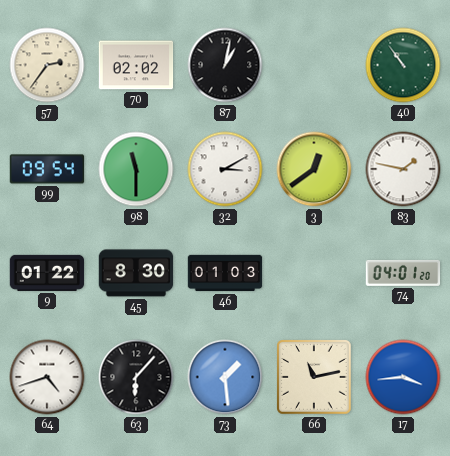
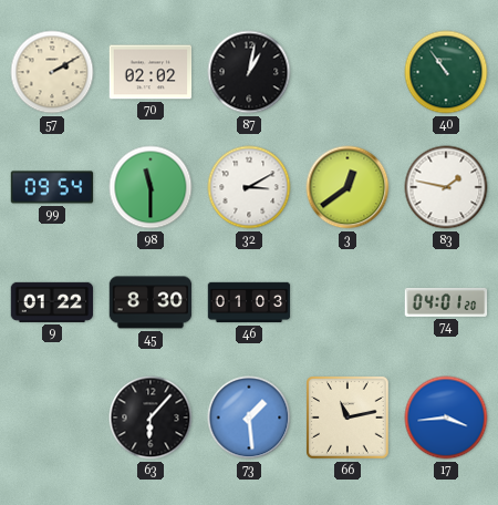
57: 2:36 -> 2:10
64: 4:42 -> none
